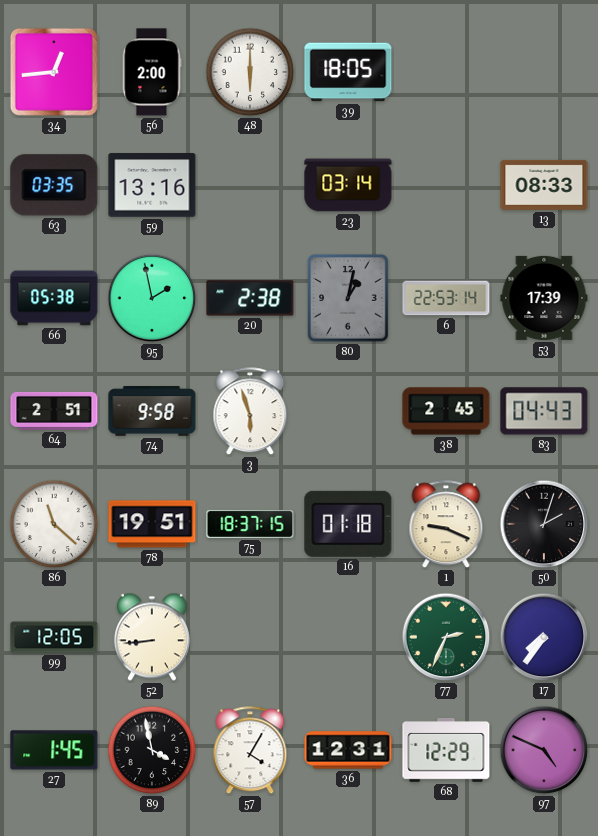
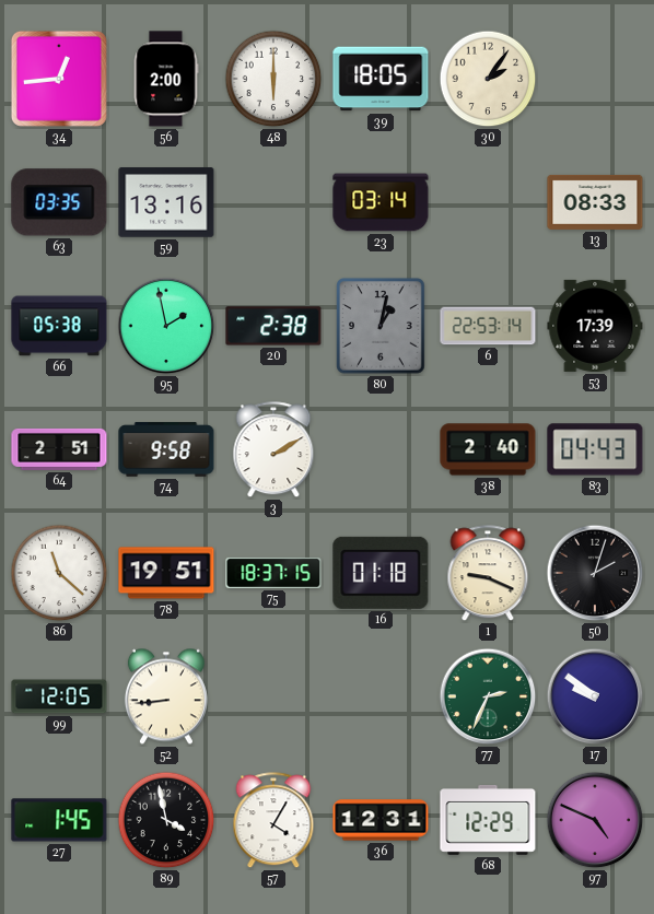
30: none -> 2:06
3: 5:57 -> 2:10
38: 2:45 -> 2:40
17: 7:36 -> 9:51
